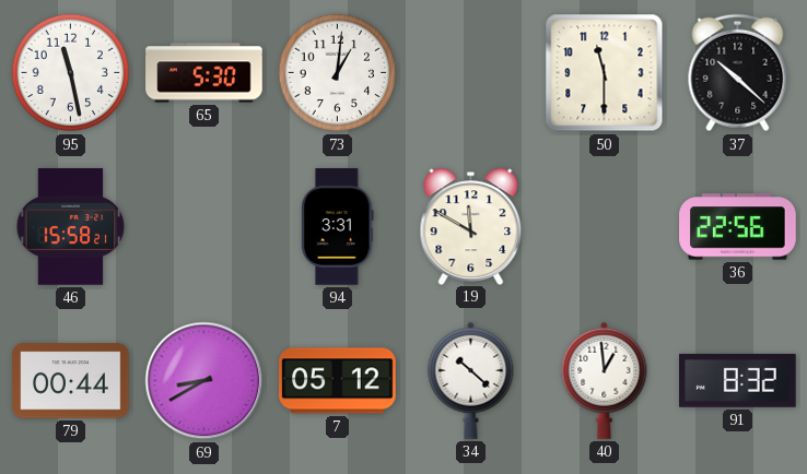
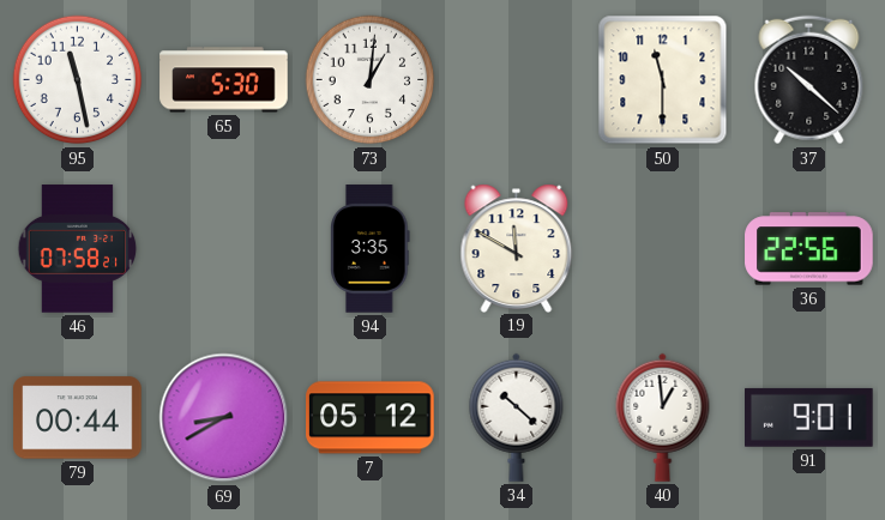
46: 15:58 -> 07:58
94: 3:31 -> 3:35
91: 8:32 -> 9:01
